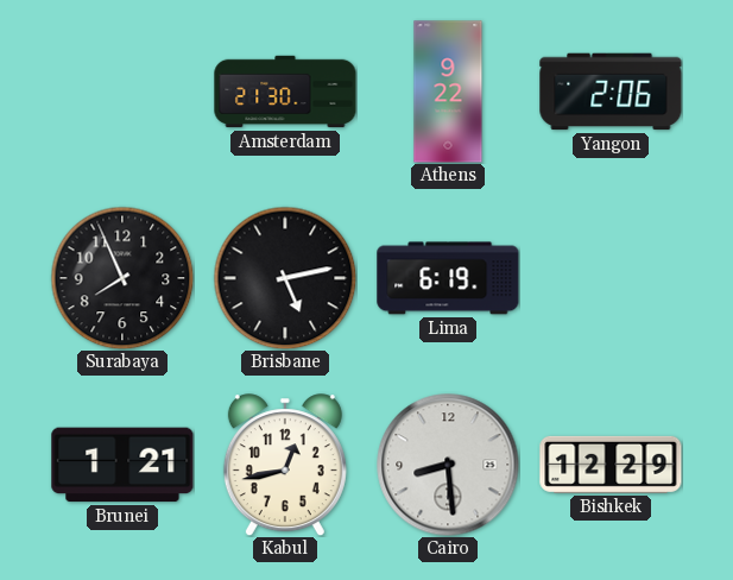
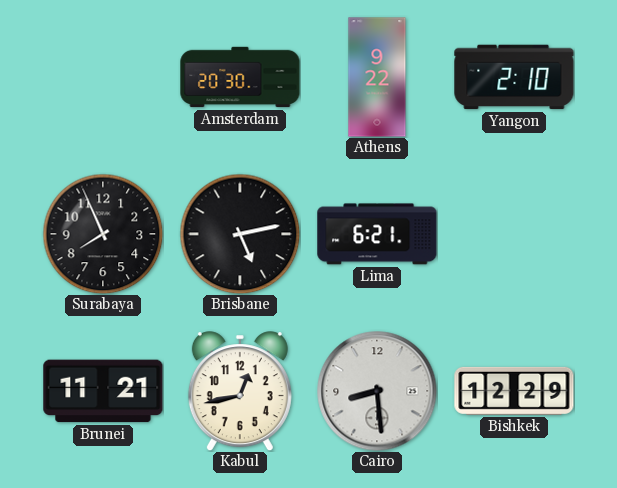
Amsterdam: 21:30 -> 20:30
Yangon: 2:06 -> 2:10
Lima: 6:19 -> 6:21
Brunei: 1:21 -> 11:21
